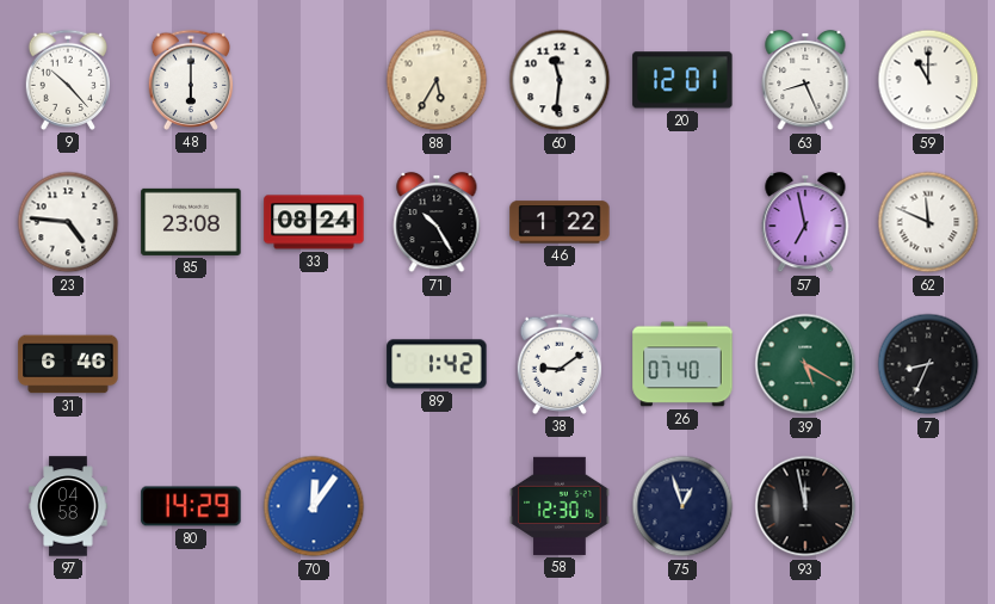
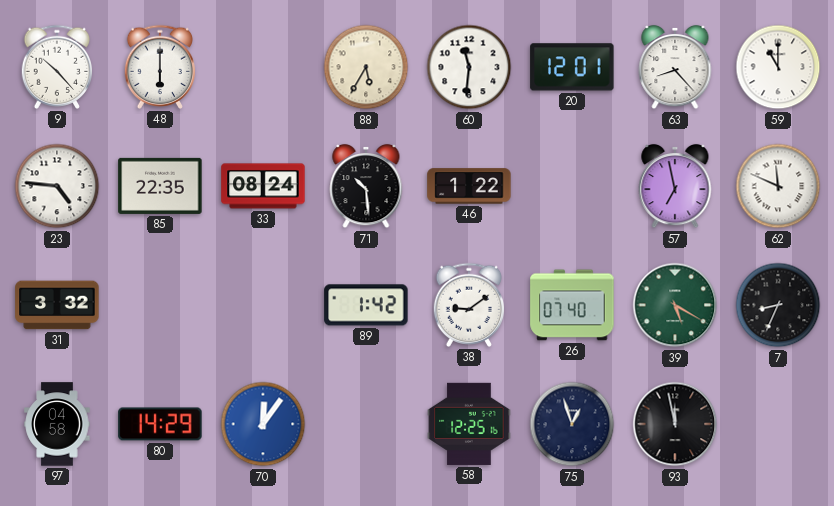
63: 8:26 -> 8:23
85: 23:08 -> 22:35
71: 10:25 -> 10:29
31: 6:46 -> 3:32
58: 12:30 -> 12:25
